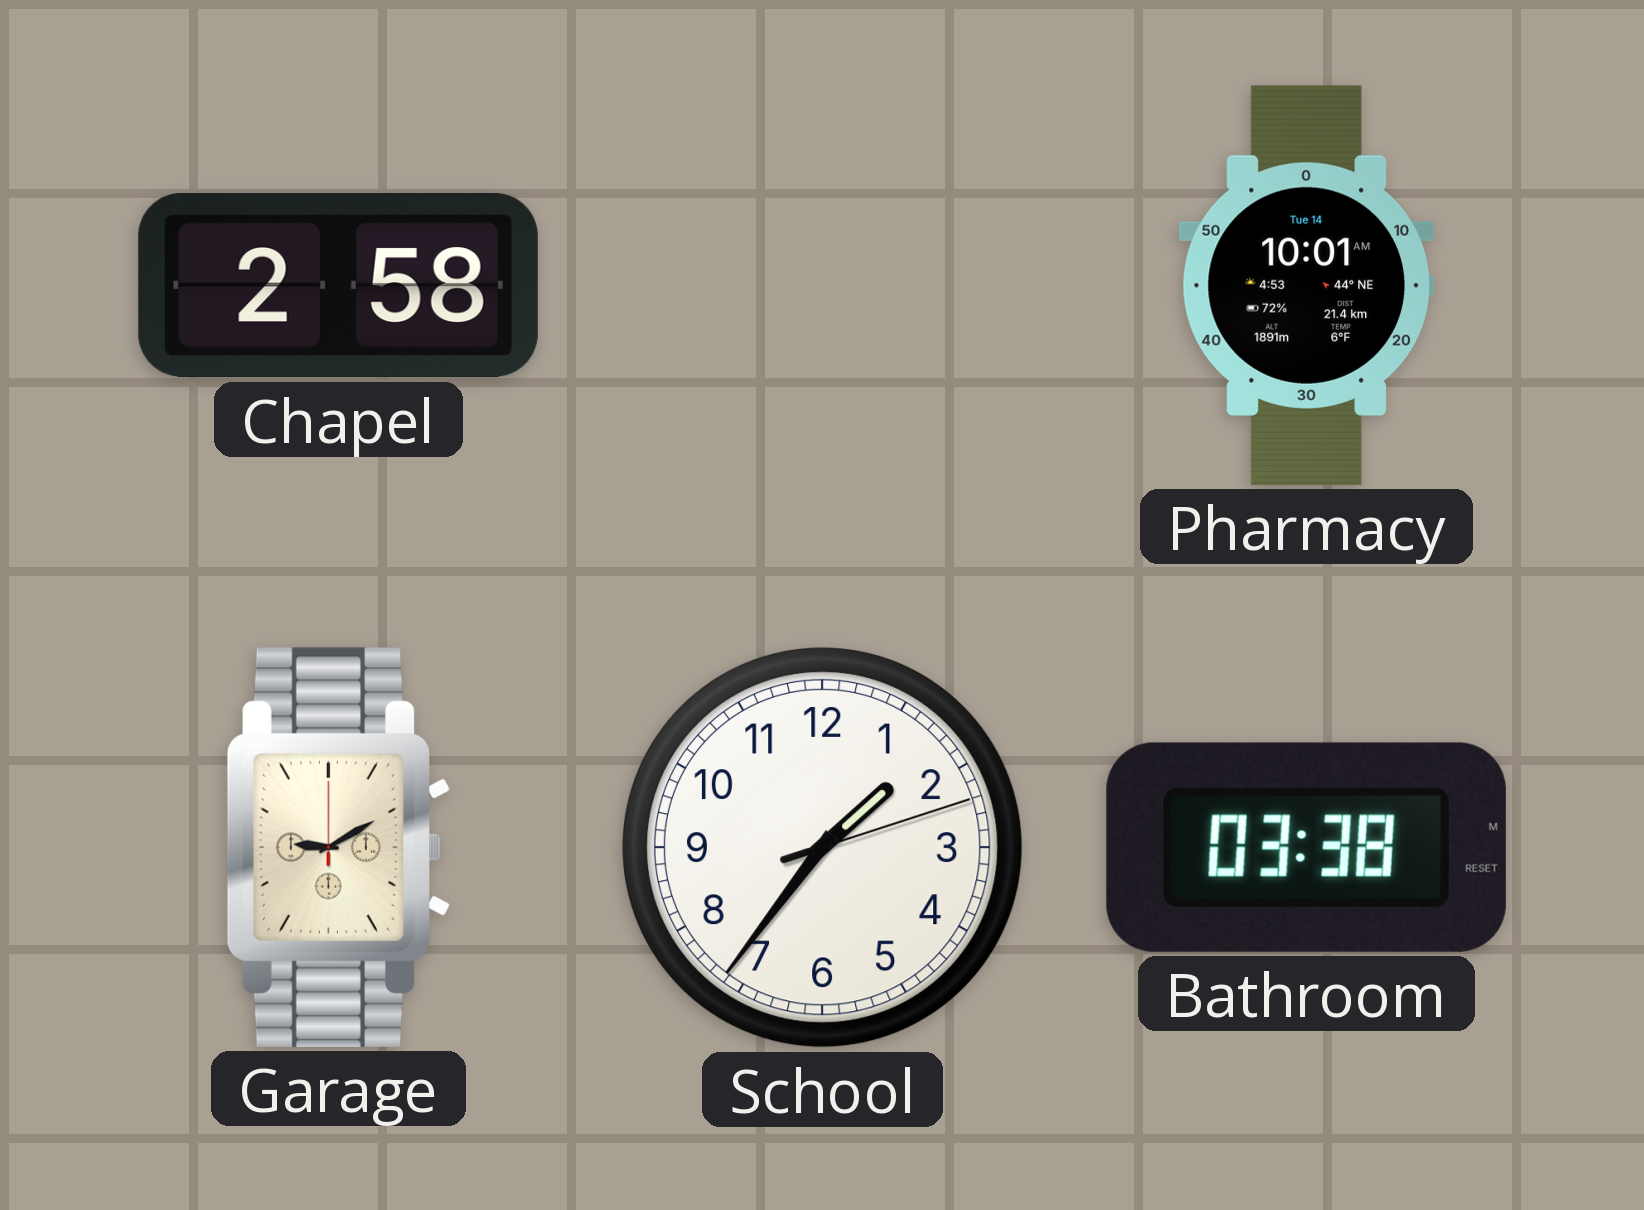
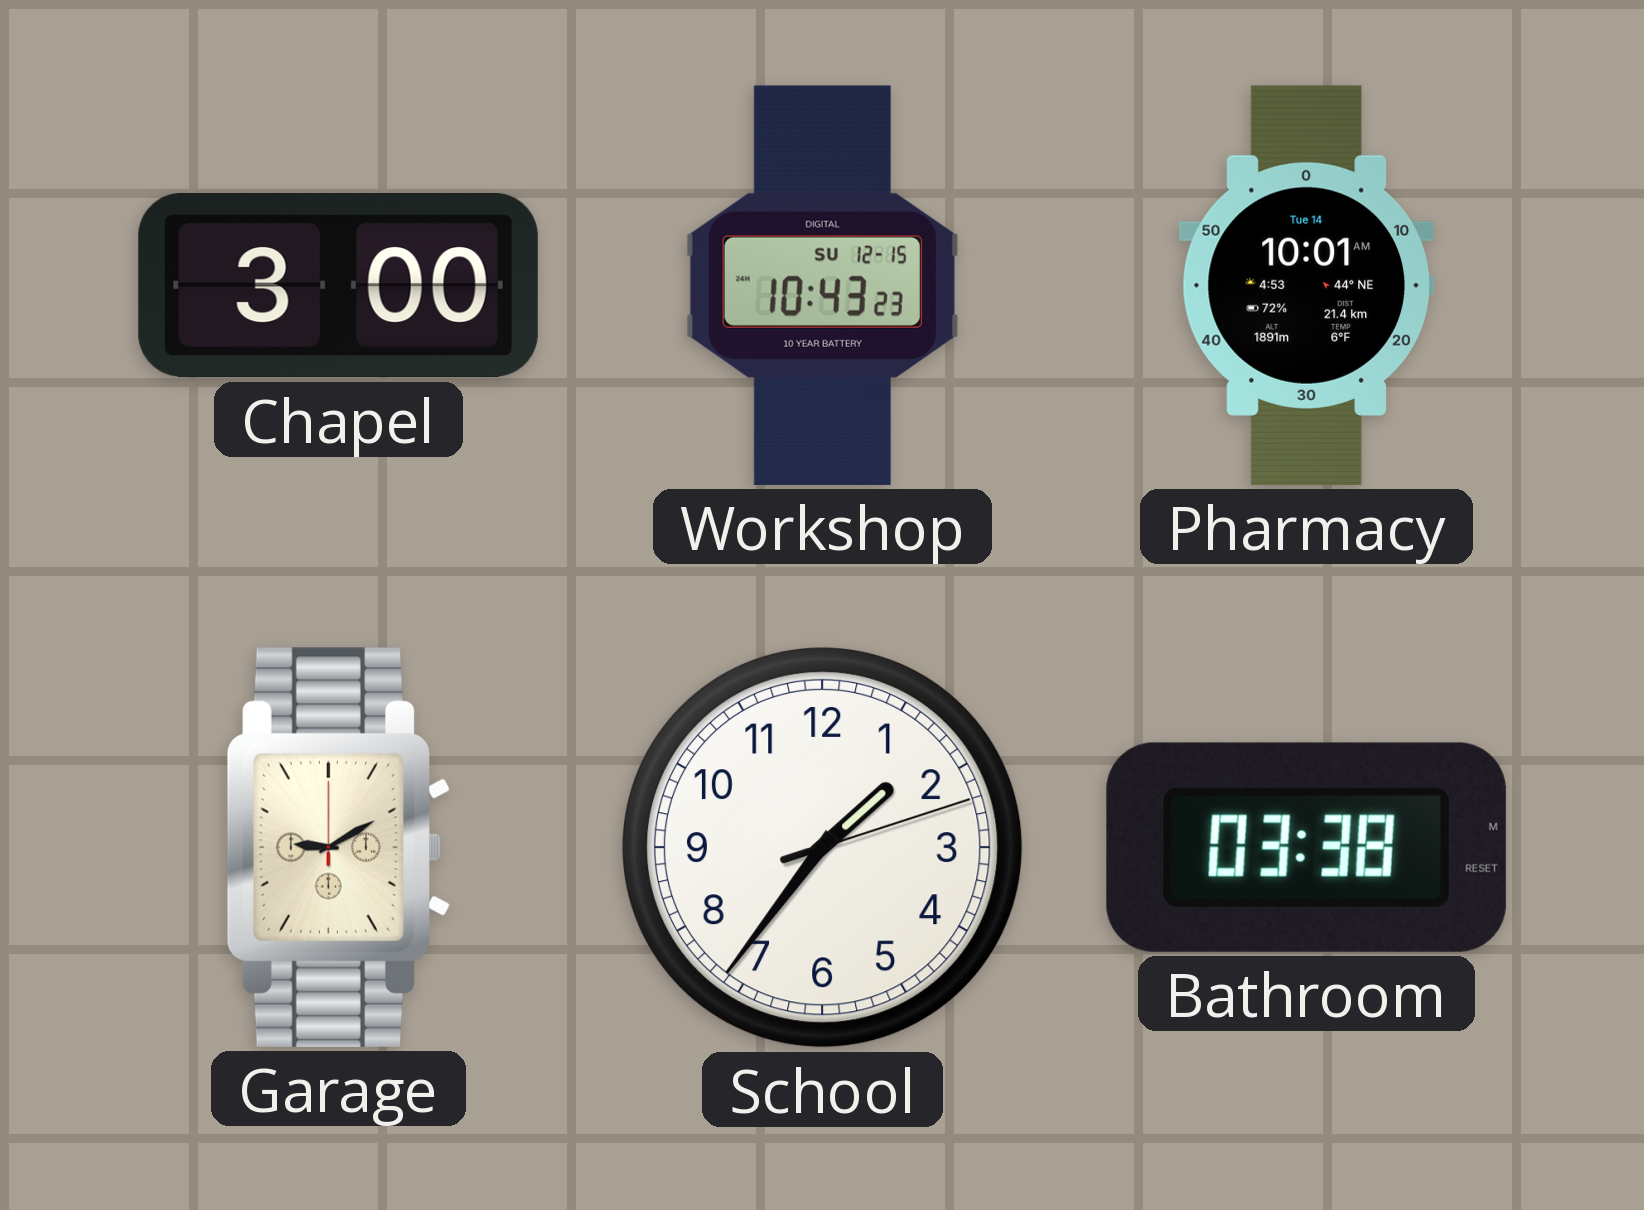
Chapel: 2:58 -> 3:00
Workshop: none -> 10:43
